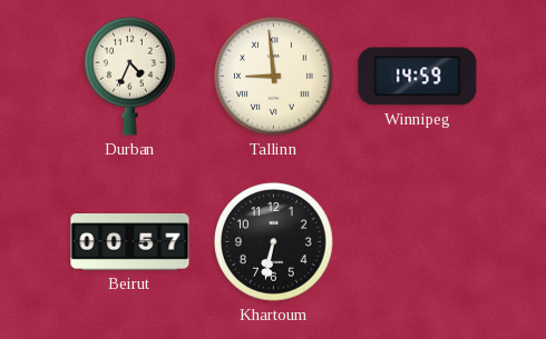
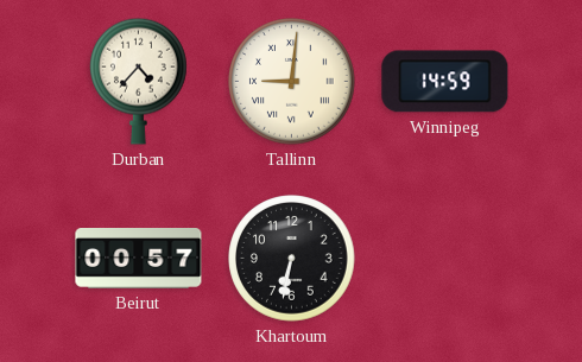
Durban: 4:34 -> 4:37
Tallinn: 8:59 -> 9:01
